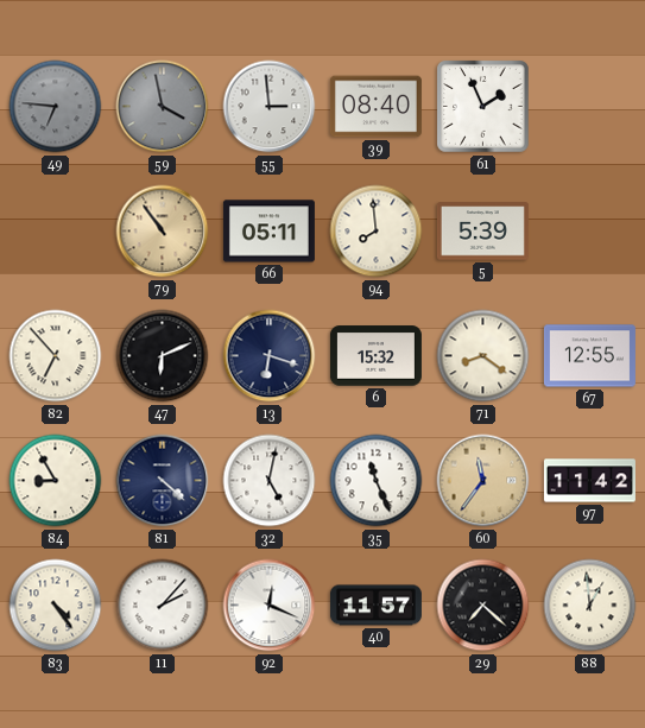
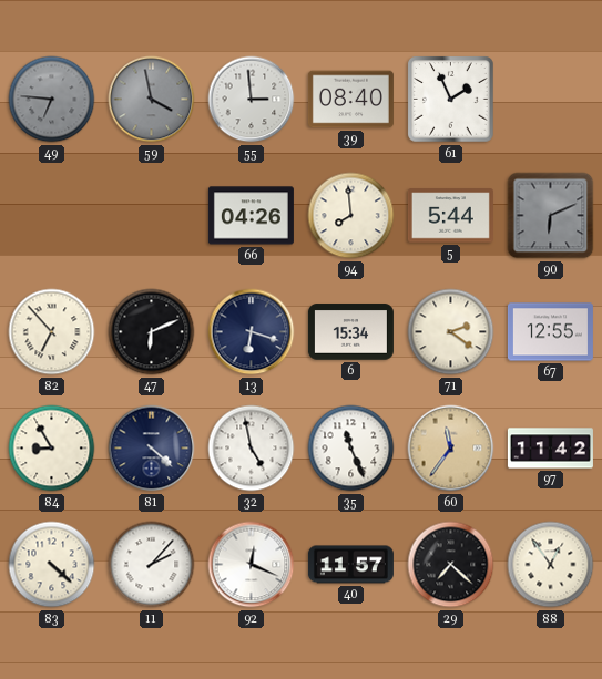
79: 10:54 -> none
66: 05:11 -> 04:26
5: 5:39 -> 5:44
90: none -> 6:11
6: 15:32 -> 15:34
71: 8:21 -> 2:21
32: 5:02 -> 4:58
83: 4:24 -> 4:22
88: 12:59 -> 12:54
